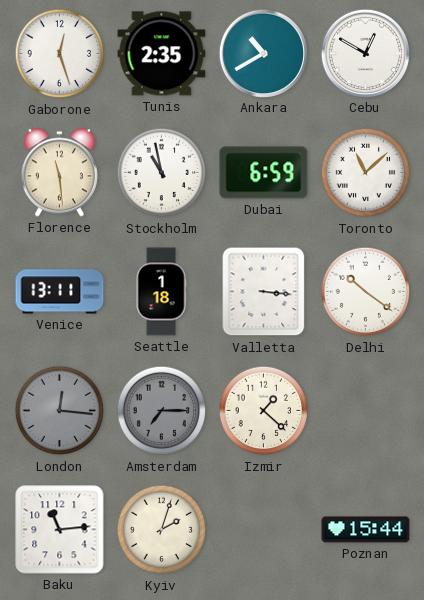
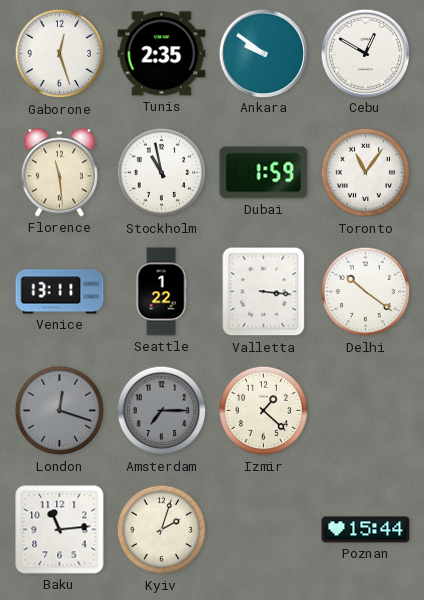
Ankara: 10:40 -> 9:51
Dubai: 6:59 -> 1:59
Toronto: 11:08 -> 11:06
Seattle: 1:18 -> 1:22
London: 12:16 -> 12:18
